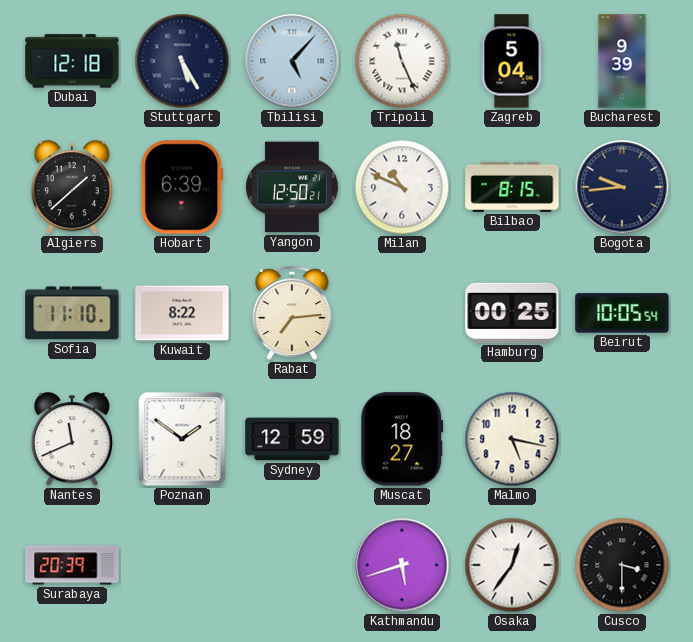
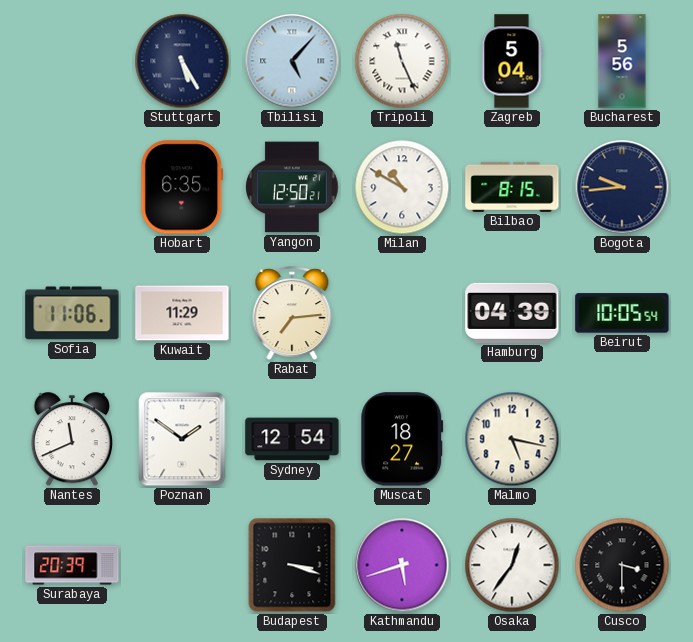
Dubai: 12:18 -> none
Bucharest: 9:39 -> 5:56
Algiers: 1:38 -> none
Hobart: 6:39 -> 6:35
Milan: 10:49 -> 10:50
Sofia: 11:10 -> 11:06
Kuwait: 8:22 -> 11:29
Hamburg: 00:25 -> 04:39
Sydney: 12:59 -> 12:54
Budapest: none -> 3:18
